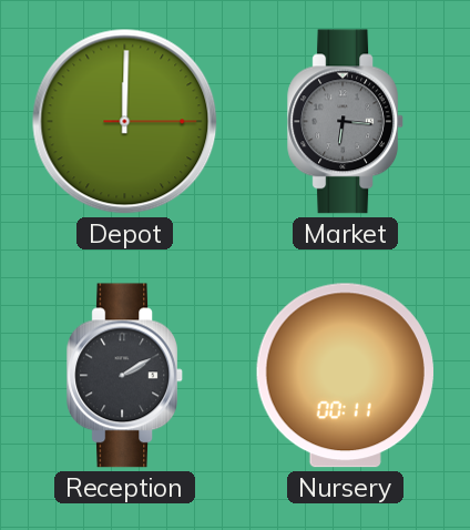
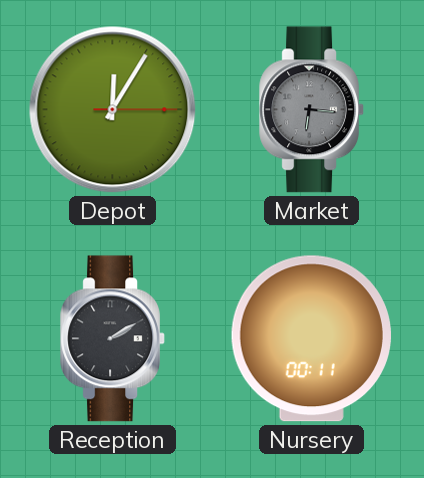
Depot: 12:00 -> 12:05
